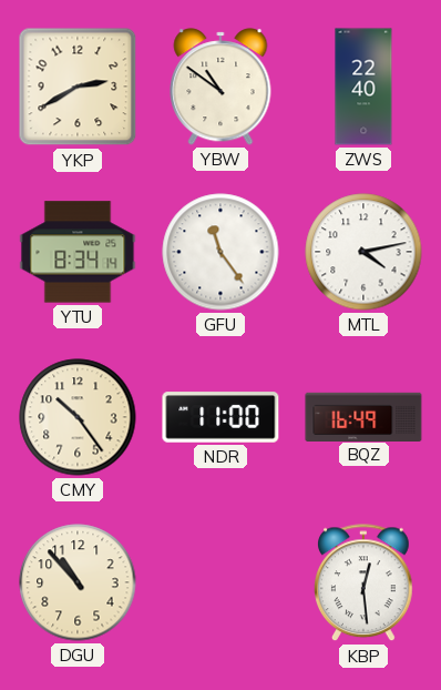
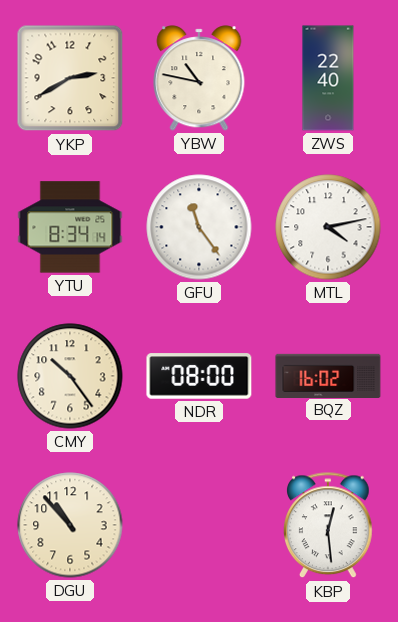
YBW: 10:51 -> 10:47
NDR: 11:00 -> 08:00
BQZ: 16:49 -> 16:02
